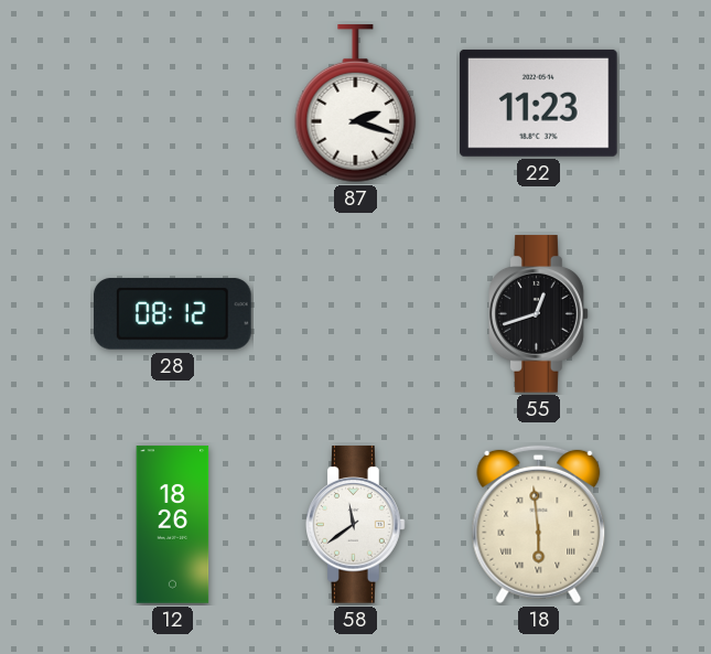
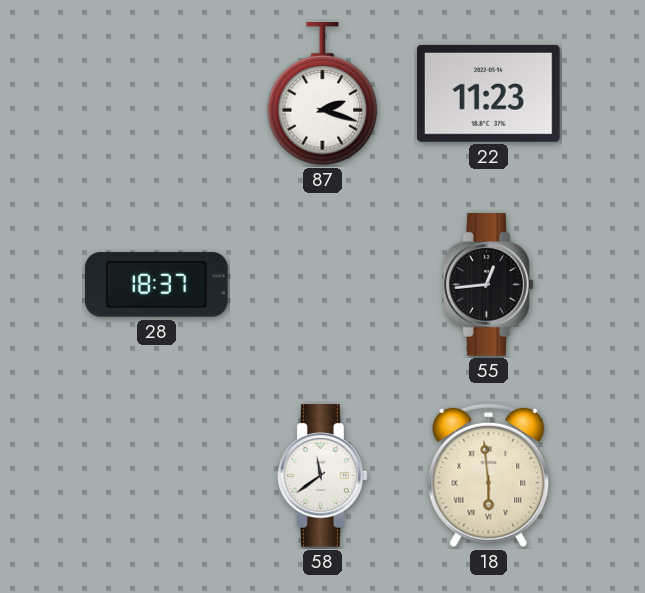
28: 08:12 -> 18:37
55: 12:42 -> 12:44
12: 18:26 -> none
